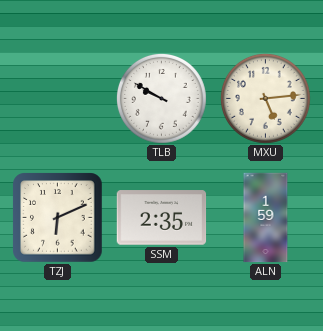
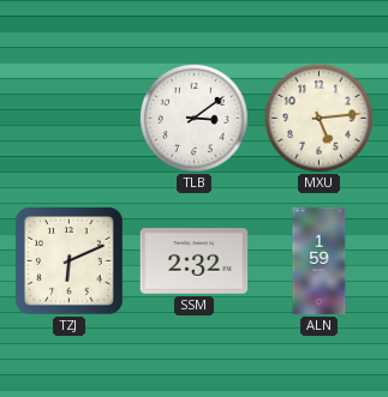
TLB: 9:50 -> 3:09
SSM: 2:35 -> 2:32
